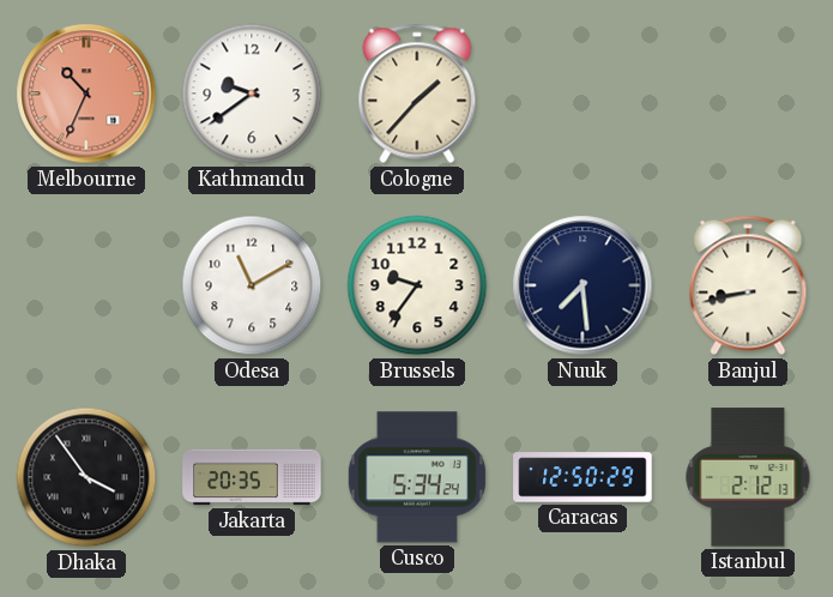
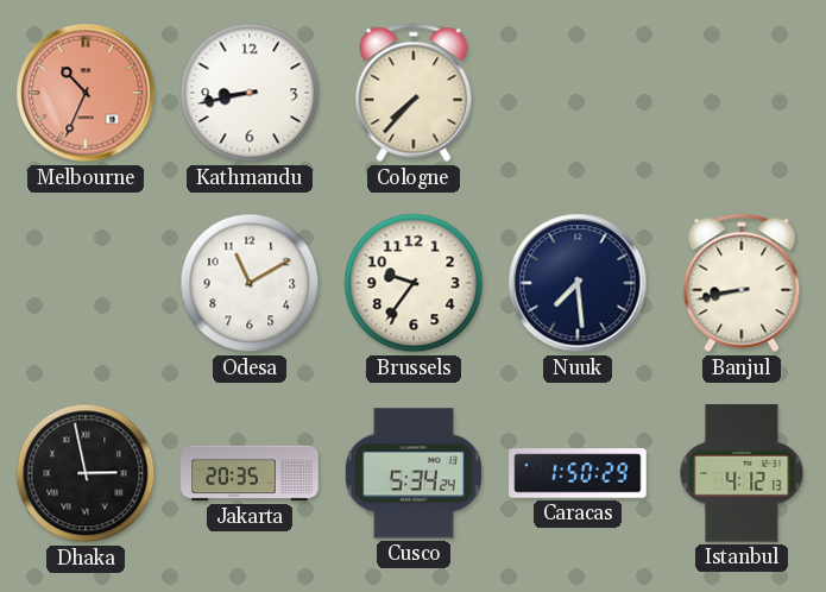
Kathmandu: 9:39 -> 8:43
Cologne: 1:37 -> 7:37
Dhaka: 3:54 -> 2:58
Caracas: 12:50 -> 1:50
Istanbul: 2:12 -> 4:12
